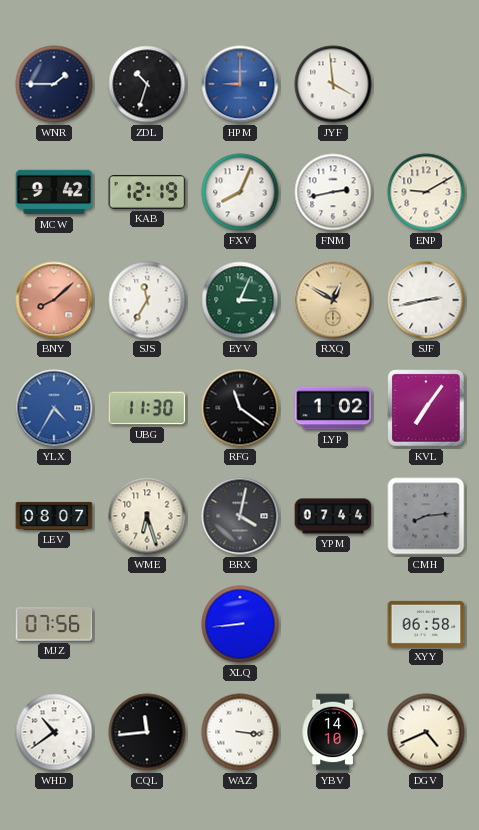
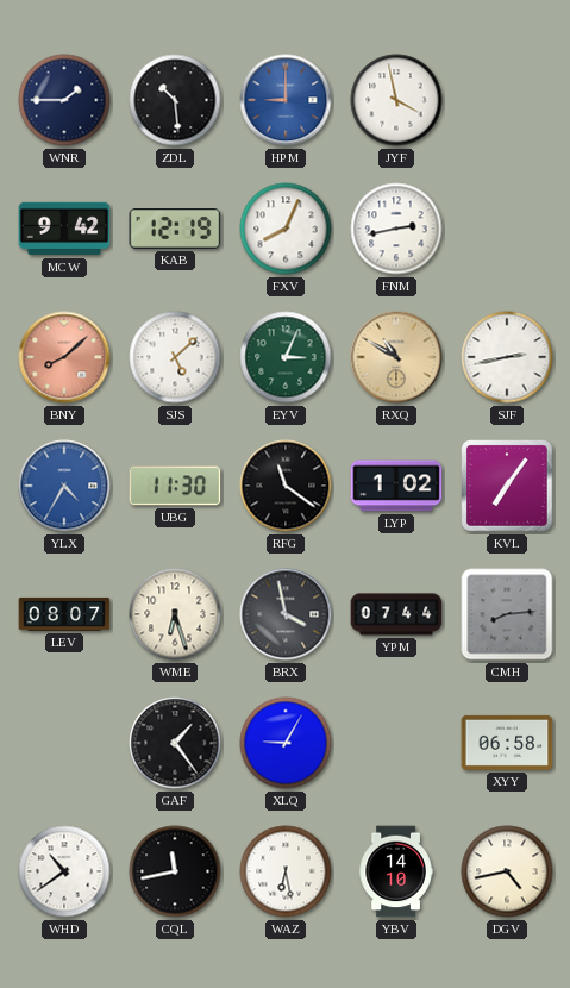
ZDL: 10:33 -> 10:29
JYF: 3:59 -> 3:58
ENP: 9:10 -> none
SJS: 11:35 -> 5:08
RXQ: 12:50 -> 10:50
BRX: 4:02 -> 3:58
MJZ: 07:56 -> none
GAF: none -> 1:24
XLQ: 8:44 -> 9:05
CQL: 11:44 -> 11:43
WAZ: 3:16 -> 6:28
DGV: 4:41 -> 4:43
